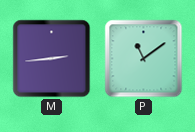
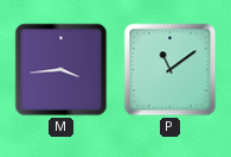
M: 2:44 -> 3:44
